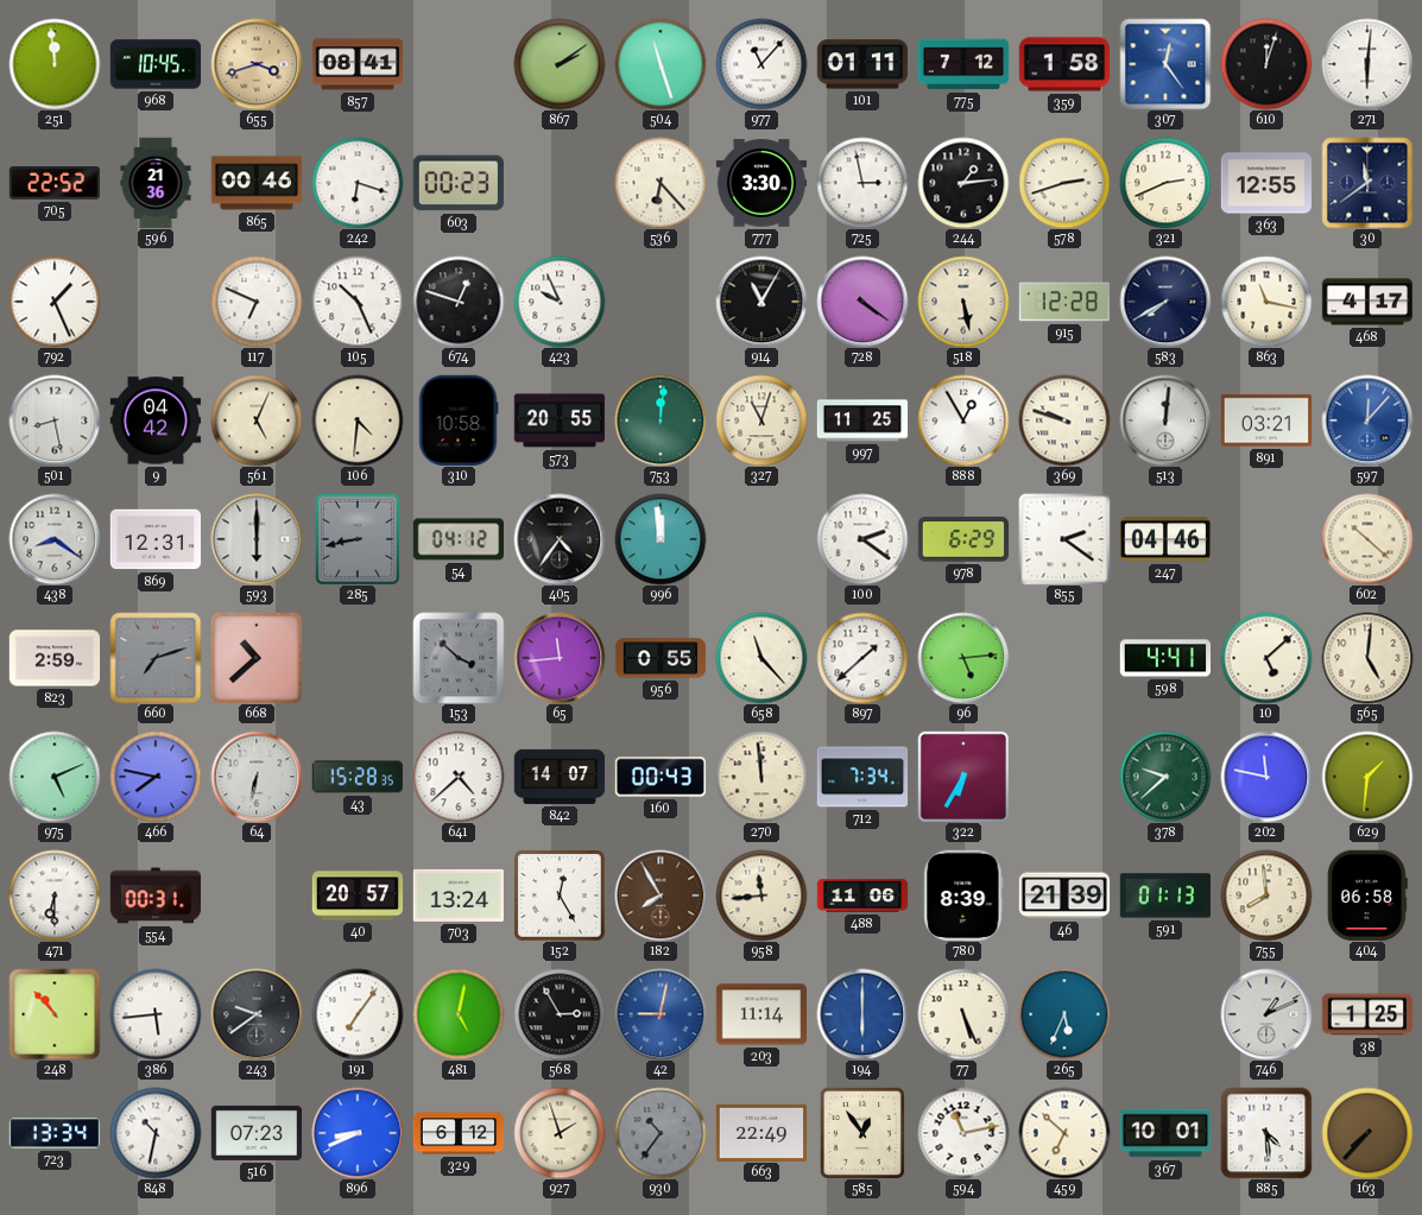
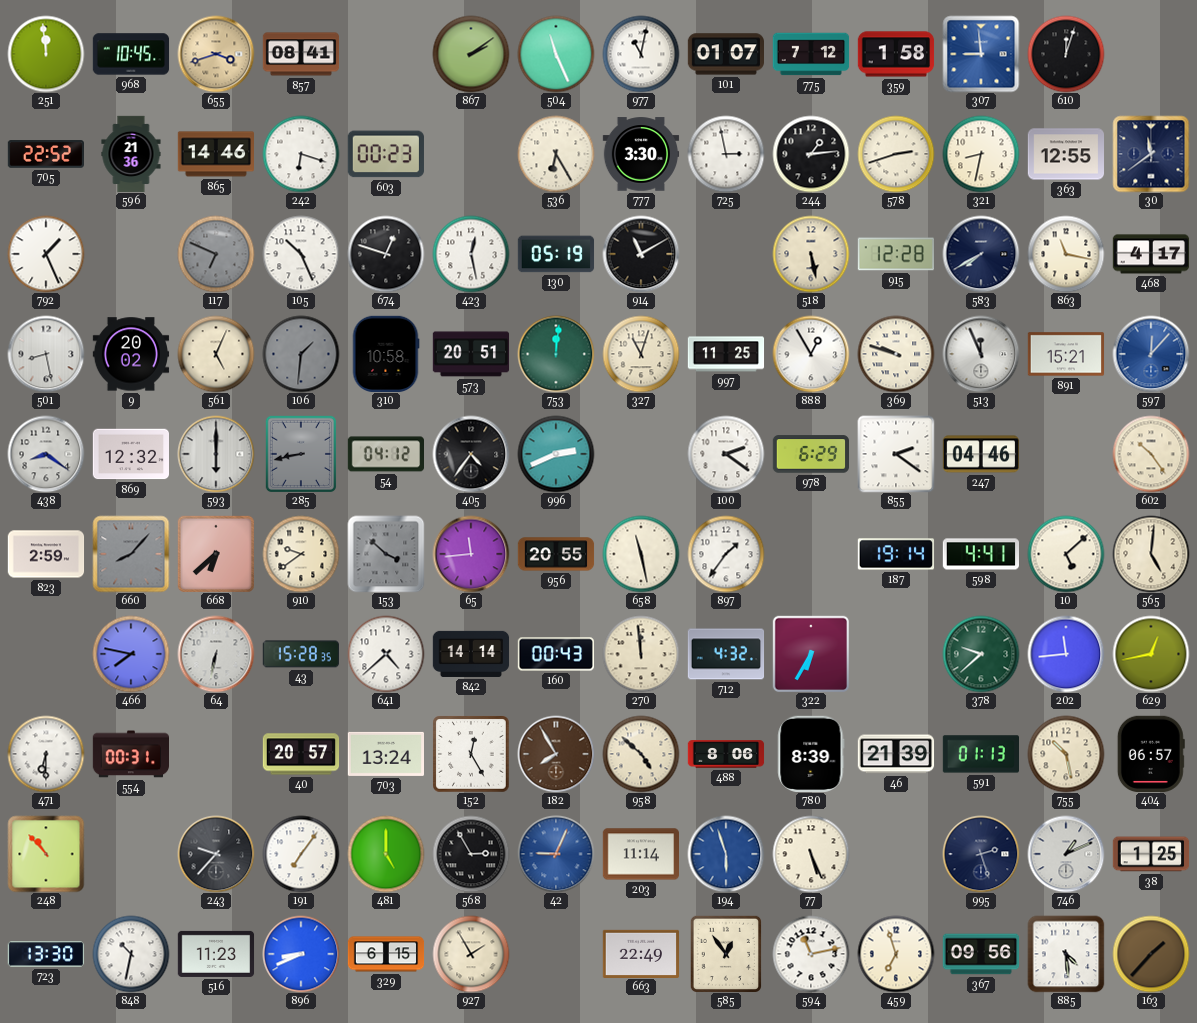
504: 11:27 -> 11:26
977: 11:07 -> 11:02
101: 01:11 -> 01:07
307: 12:24 -> 8:59
271: 6:01 -> none
865: 00:46 -> 14:46
536: 6:23 -> 6:25
321: 2:41 -> 8:32
117 dial: white -> grey
423: 9:56 -> 12:28
130: none -> 05:19
914: 11:05 -> 11:10
728: 4:21 -> none
9: 04:42 -> 20:02
106: 4:31 -> 1:31
106 dial: cream -> grey
573: 20:55 -> 20:51
513: 12:01 -> 11:56
891: 03:21 -> 15:21
869: 12:31 -> 12:32
996: 11:59 -> 2:41
602: 10:22 -> 10:24
660: 7:12 -> 8:07
668: 10:38 -> 6:38
910: none -> 9:39
956: 0:55 -> 20:55
658: 11:23 -> 11:28
897: 1:38 -> 1:36
96: 5:14 -> none
187: none -> 19:14
975: 5:11 -> none
842: 14:07 -> 14:14
712: 7:34 -> 4:32
202: 11:47 -> 11:44
629: 1:31 -> 12:43
958: 11:44 -> 4:52
488: 11:06 -> 8:06
755: 7:59 -> 10:28
404: 06:58 -> 06:57
386: 5:44 -> none
243: 9:39 -> 9:37
481: 5:02 -> 5:00
42: 9:02 -> 9:04
194: 6:00 -> 5:57
265: 5:34 -> none
995: none -> 2:27
723: 13:34 -> 13:30
516: 07:23 -> 11:23
329: 6:12 -> 6:15
927: 1:57 -> 1:55
930: 10:36 -> none
459: 6:52 -> 6:57
367: 10:01 -> 09:56
163: 7:37 -> 1:37
